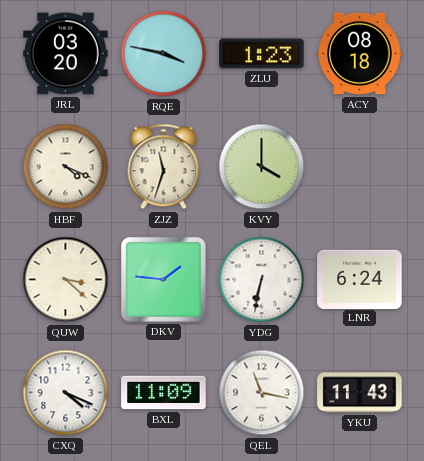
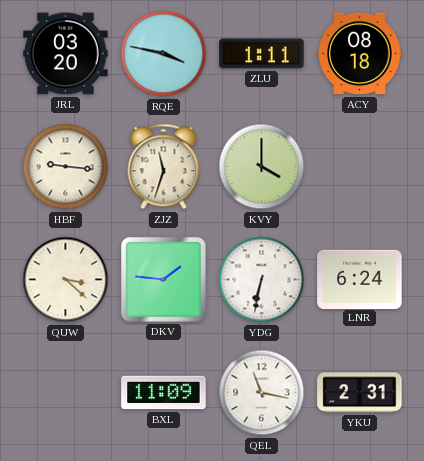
ZLU: 1:23 -> 1:11
HBF: 4:19 -> 9:16
CXQ: 4:19 -> none
YKU: 11:43 -> 2:31
